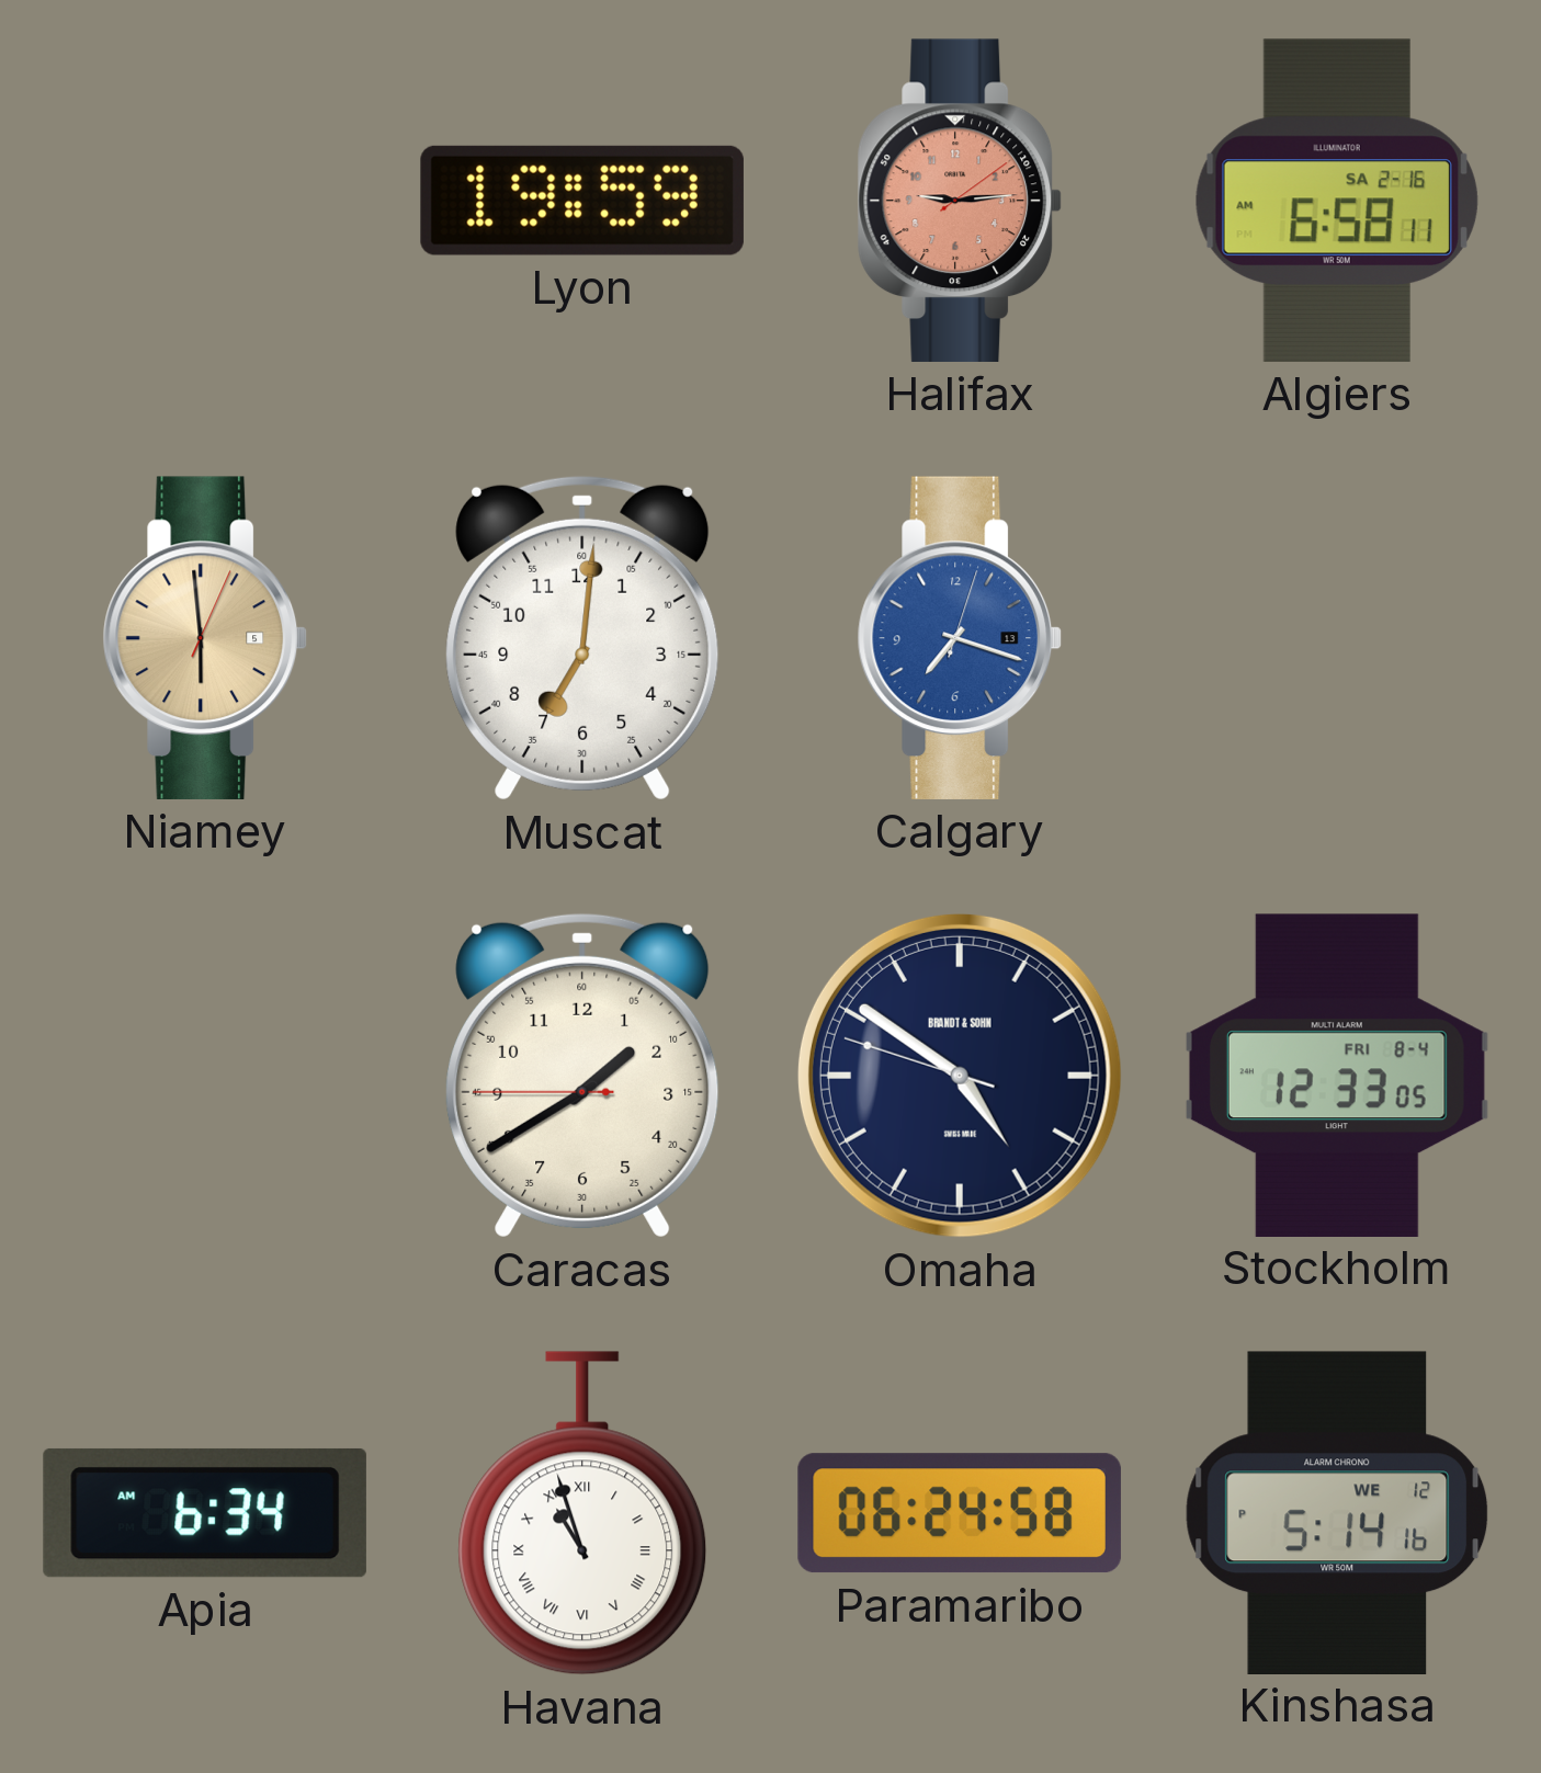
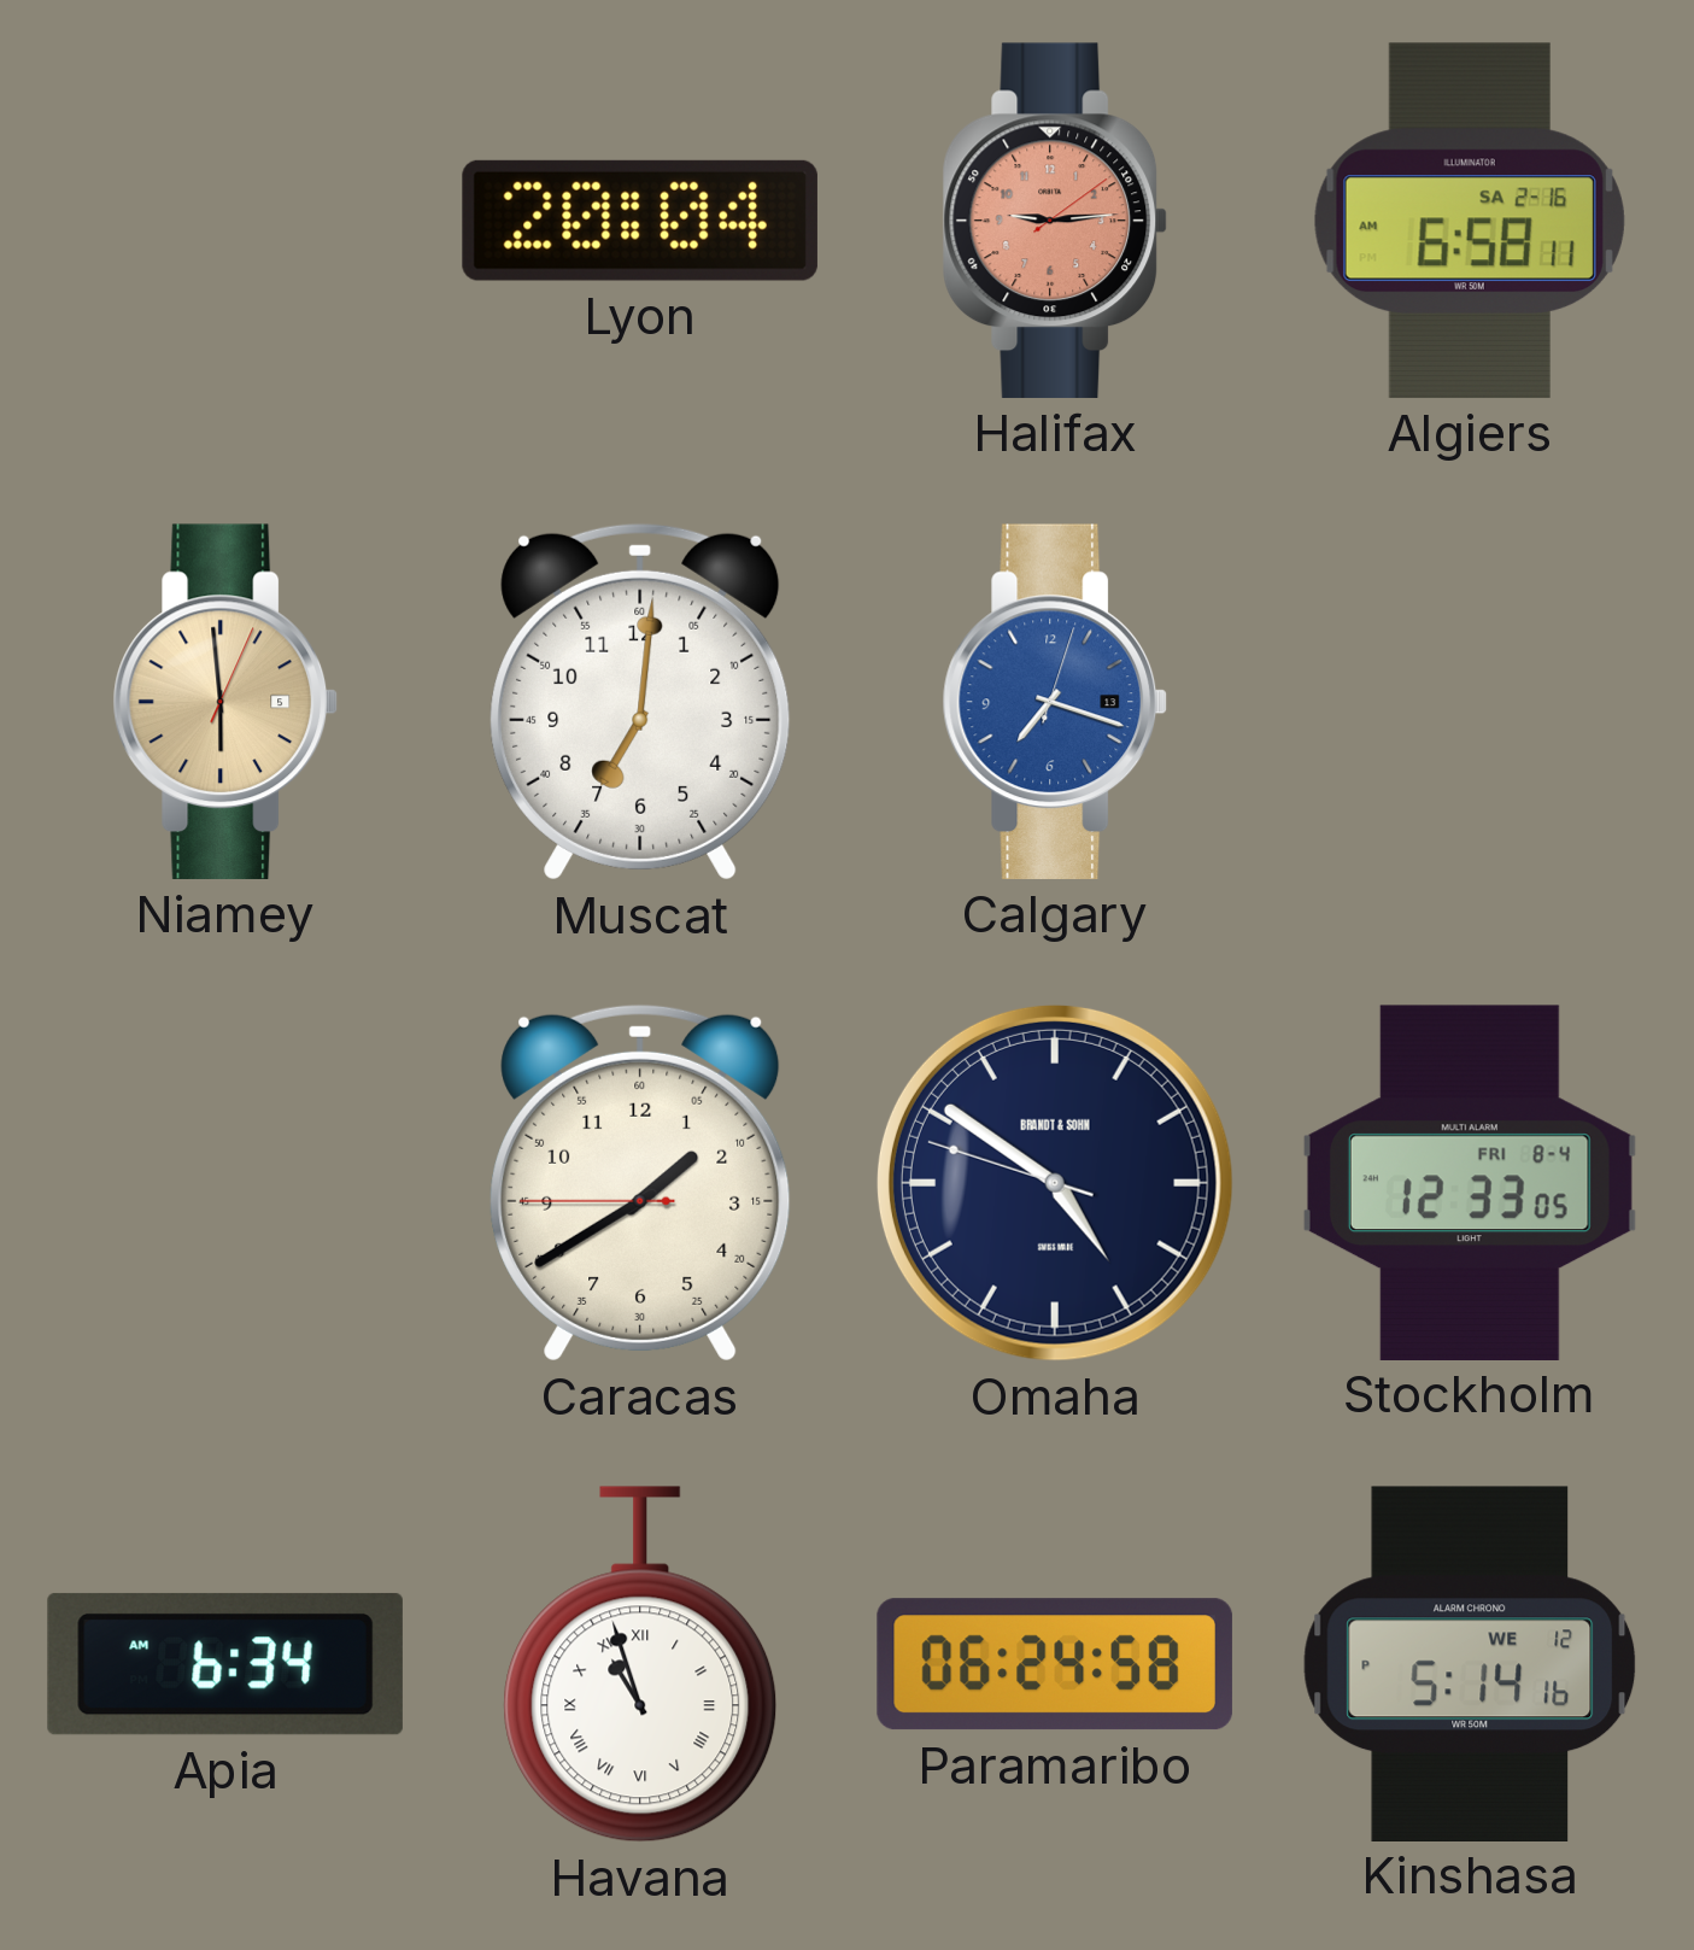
Lyon: 19:59 -> 20:04
